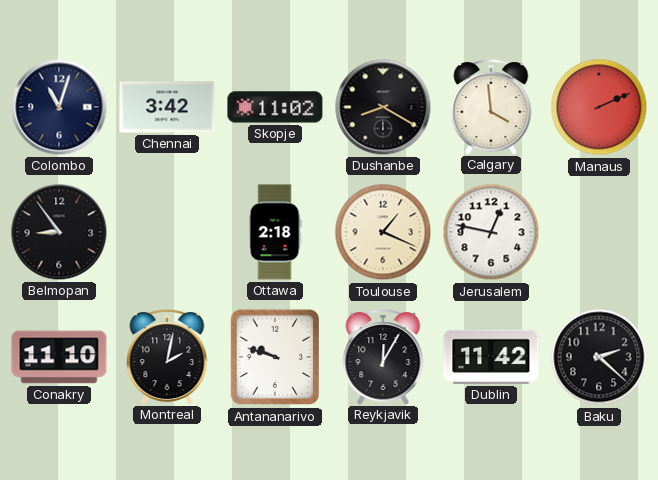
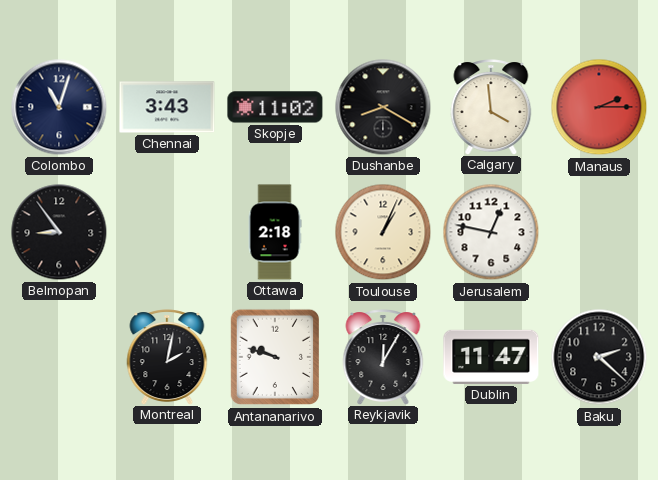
Chennai: 3:42 -> 3:43
Manaus: 2:11 -> 2:15
Toulouse: 1:19 -> 1:04
Conakry: 11:10 -> none
Dublin: 11:42 -> 11:47
